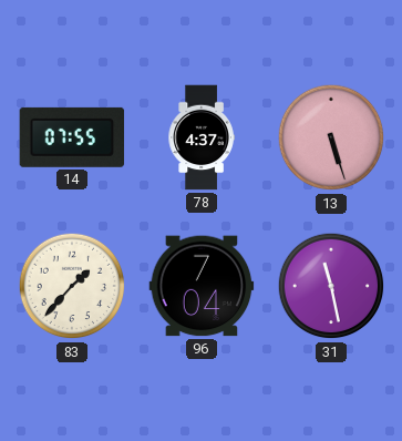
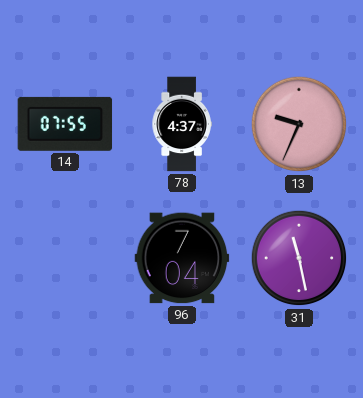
13: 5:27 -> 9:34
83: 1:37 -> none
